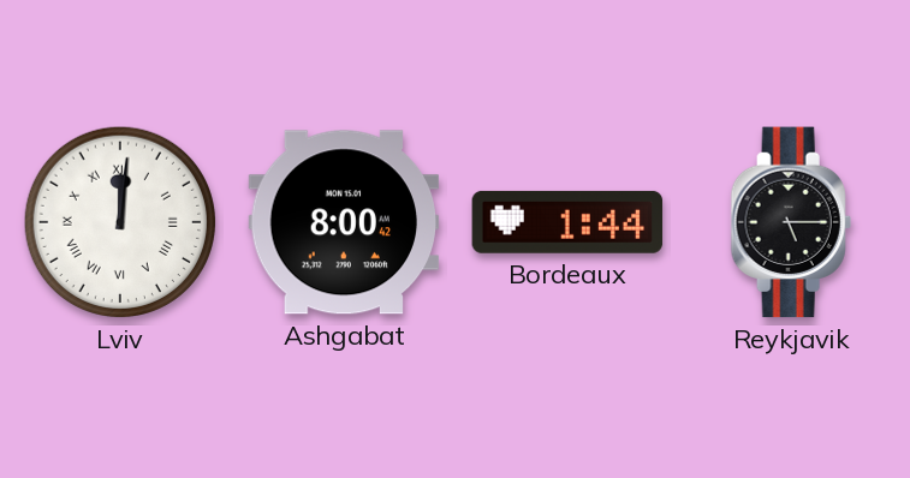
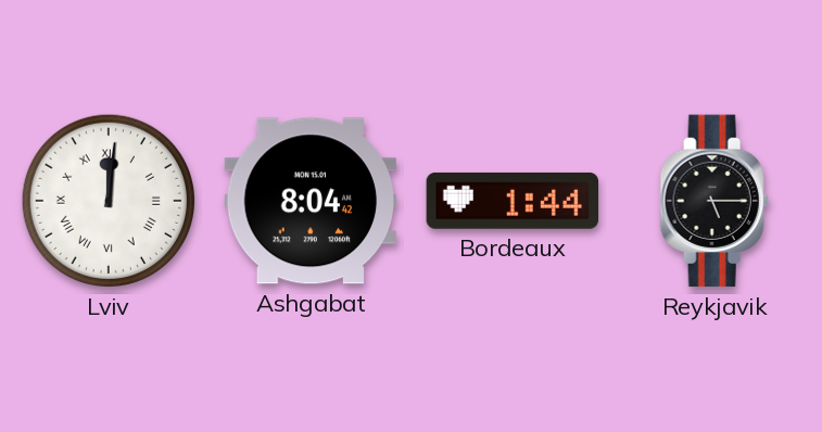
Ashgabat: 8:00 -> 8:04
